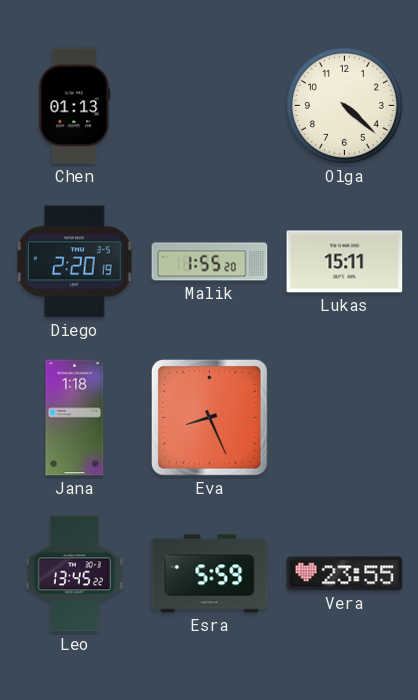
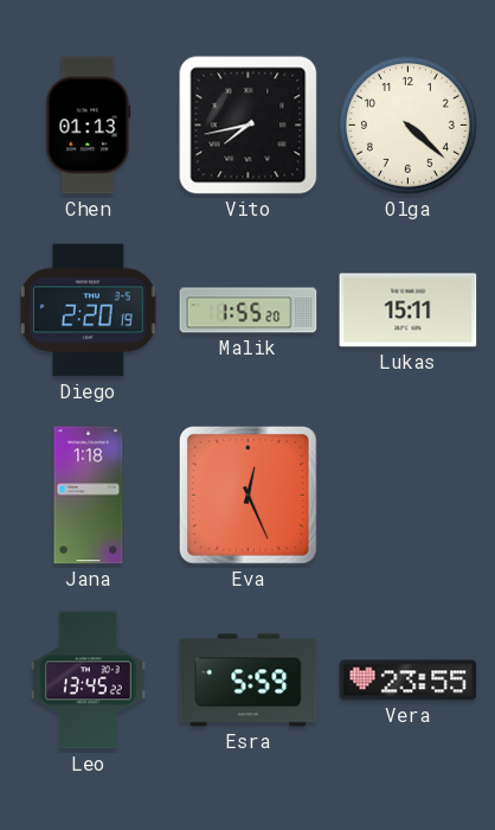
Vito: none -> 7:43
Eva: 8:26 -> 12:26
